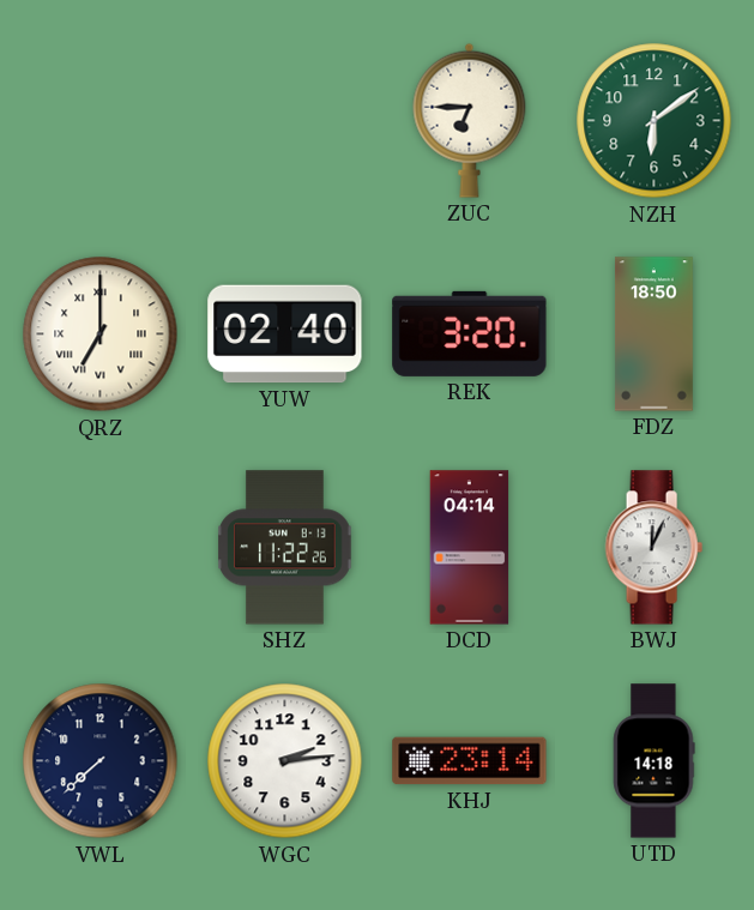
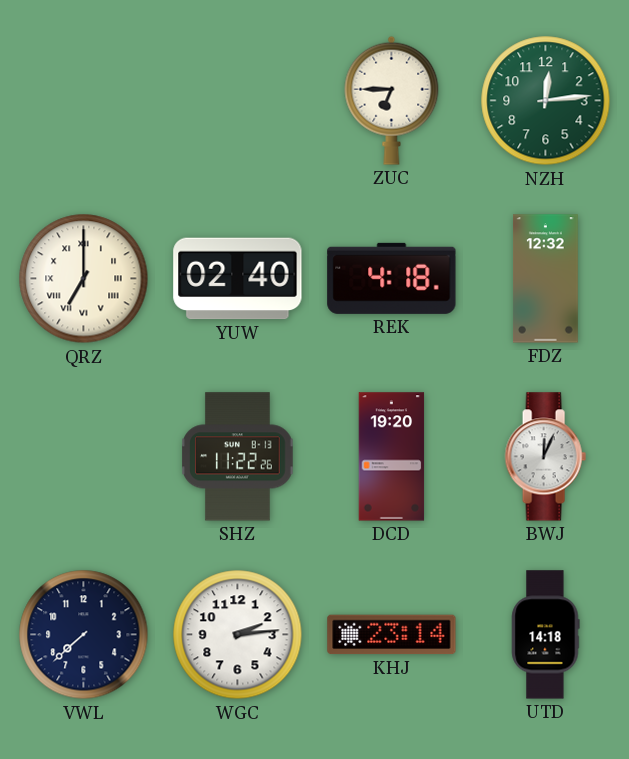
NZH: 6:09 -> 12:14
REK: 3:20 -> 4:18
FDZ: 18:50 -> 12:32
DCD: 04:14 -> 19:20
